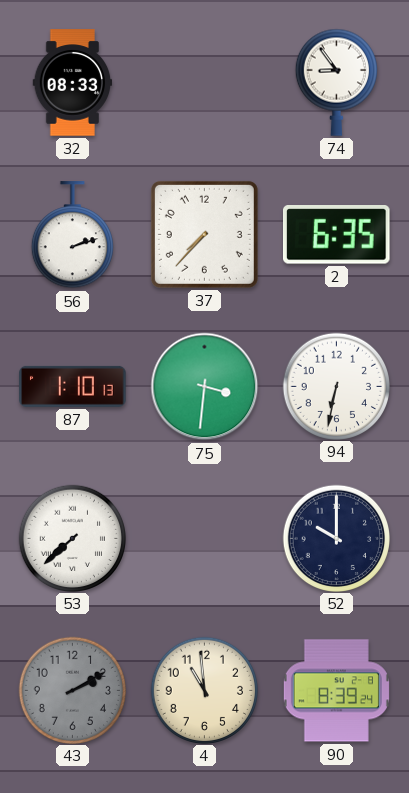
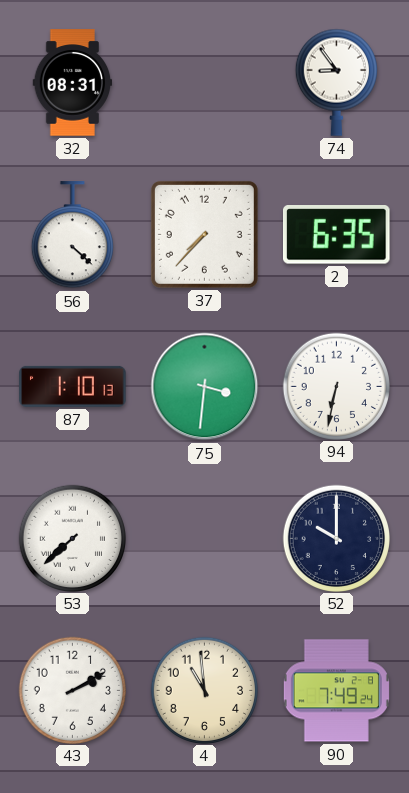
32: 08:33 -> 08:31
56: 2:12 -> 4:22
43 dial: grey -> white
90: 8:39 -> 7:49
